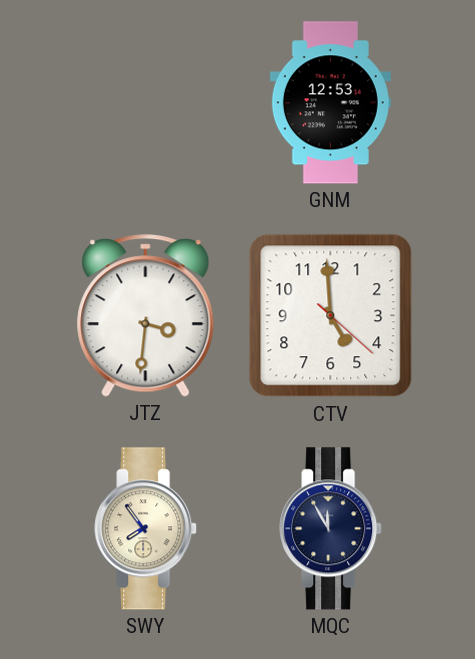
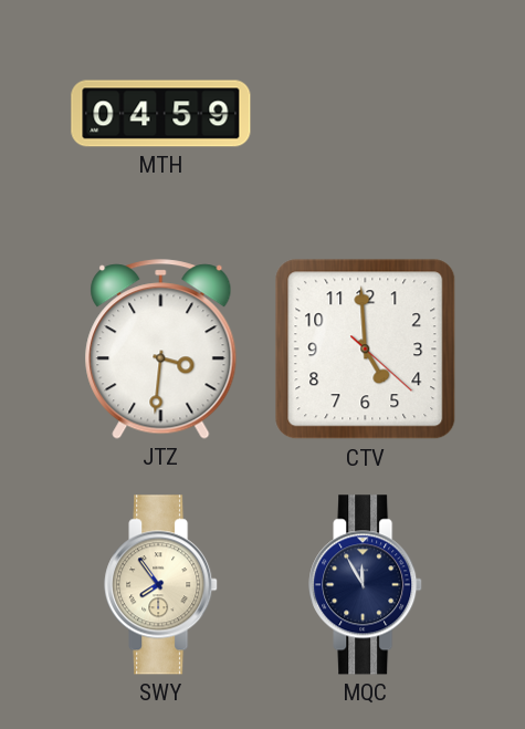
MTH: none -> 04:59
GNM: 12:53 -> none
